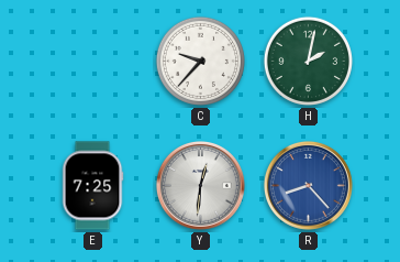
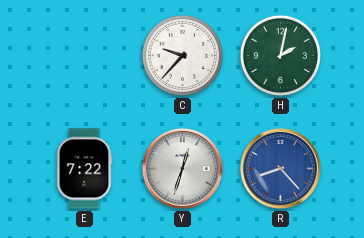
E: 7:25 -> 7:22
Y: 12:31 -> 12:33
